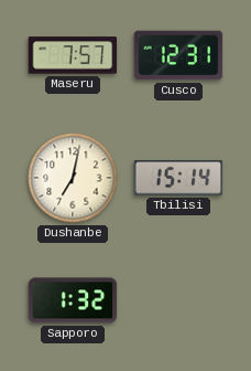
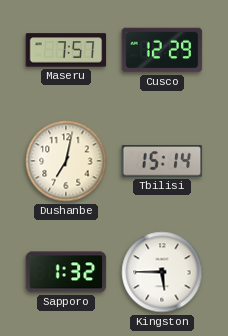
Cusco: 12:31 -> 12:29
Kingston: none -> 5:45
